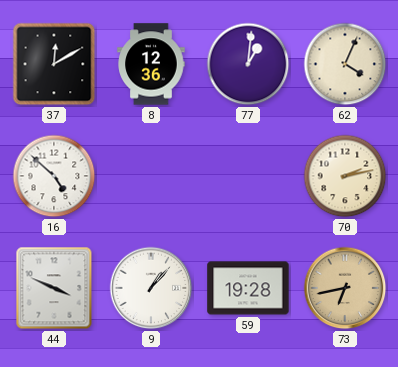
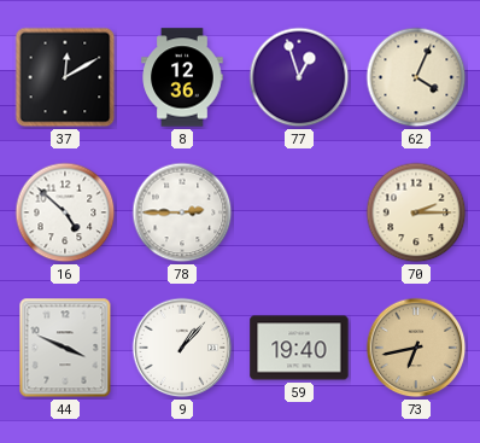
77: 1:01 -> 12:57
78: none -> 2:45
70: 2:13 -> 2:15
59: 19:28 -> 19:40
